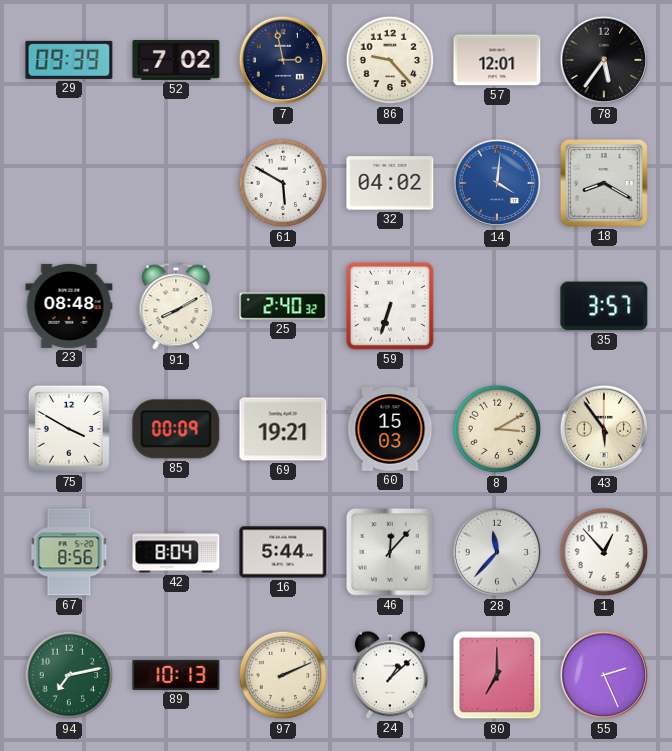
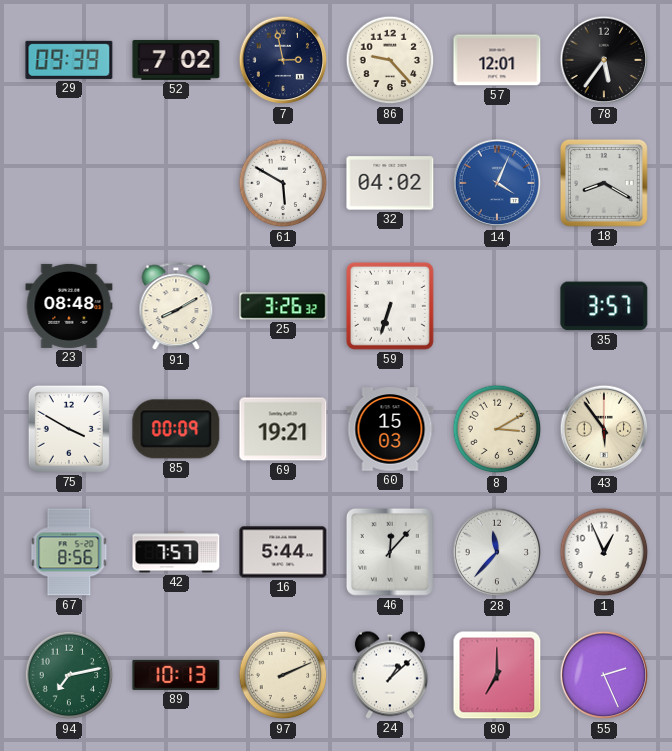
14: 4:01 -> 4:04
25: 2:40 -> 3:26
42: 8:04 -> 7:57
1: 12:53 -> 12:56
